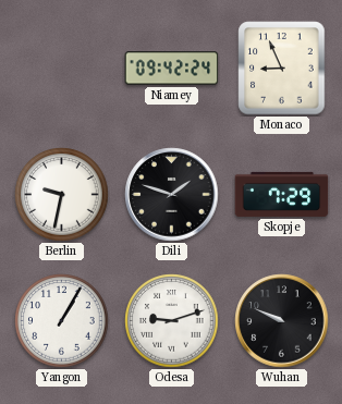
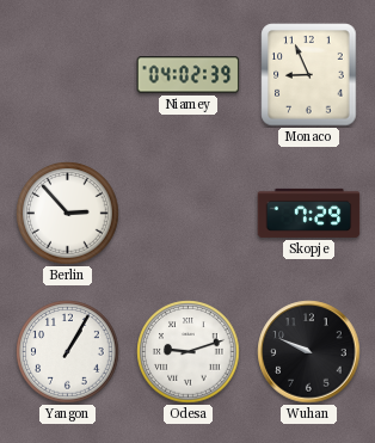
Niamey: 09:42 -> 04:02
Berlin: 9:32 -> 2:53
Dili: 1:48 -> none
